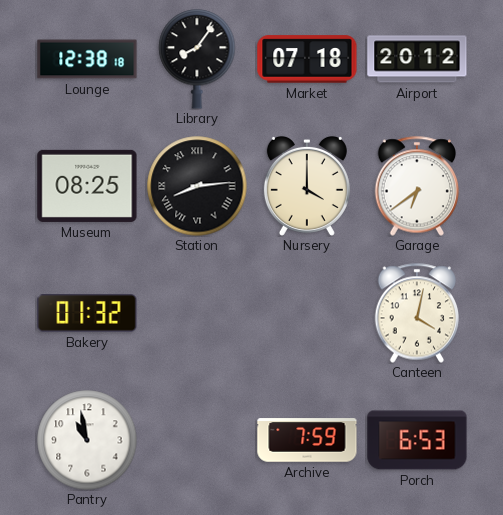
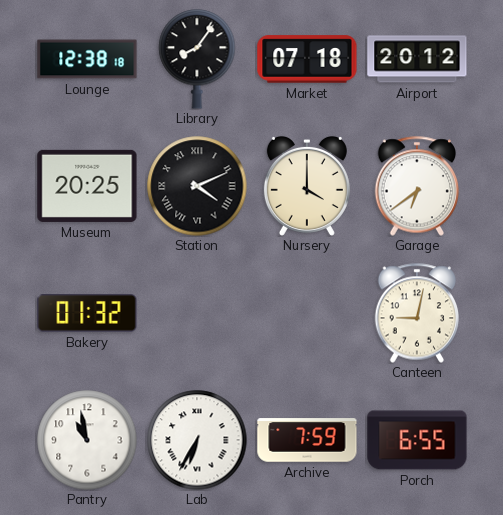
Museum: 08:25 -> 20:25
Station: 8:14 -> 4:11
Canteen: 4:02 -> 9:02
Lab: none -> 6:35
Porch: 6:53 -> 6:55
